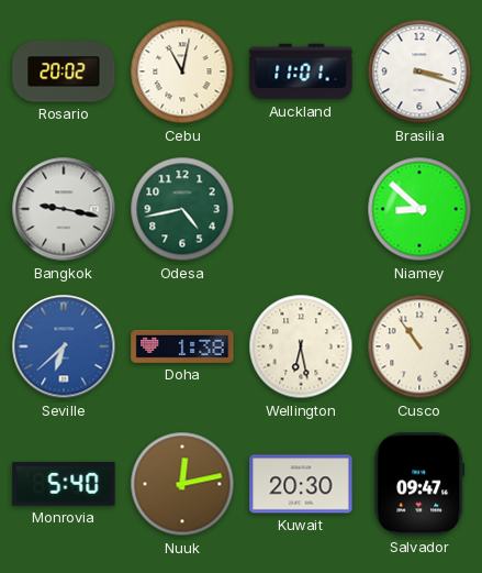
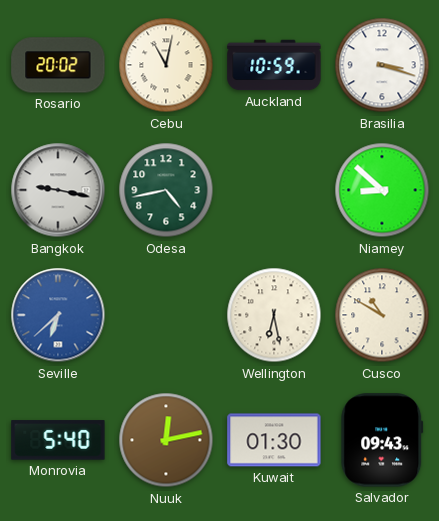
Auckland: 11:01 -> 10:59
Doha: 1:38 -> none
Cusco: 10:54 -> 10:50
Kuwait: 20:30 -> 01:30
Salvador: 09:47 -> 09:43
